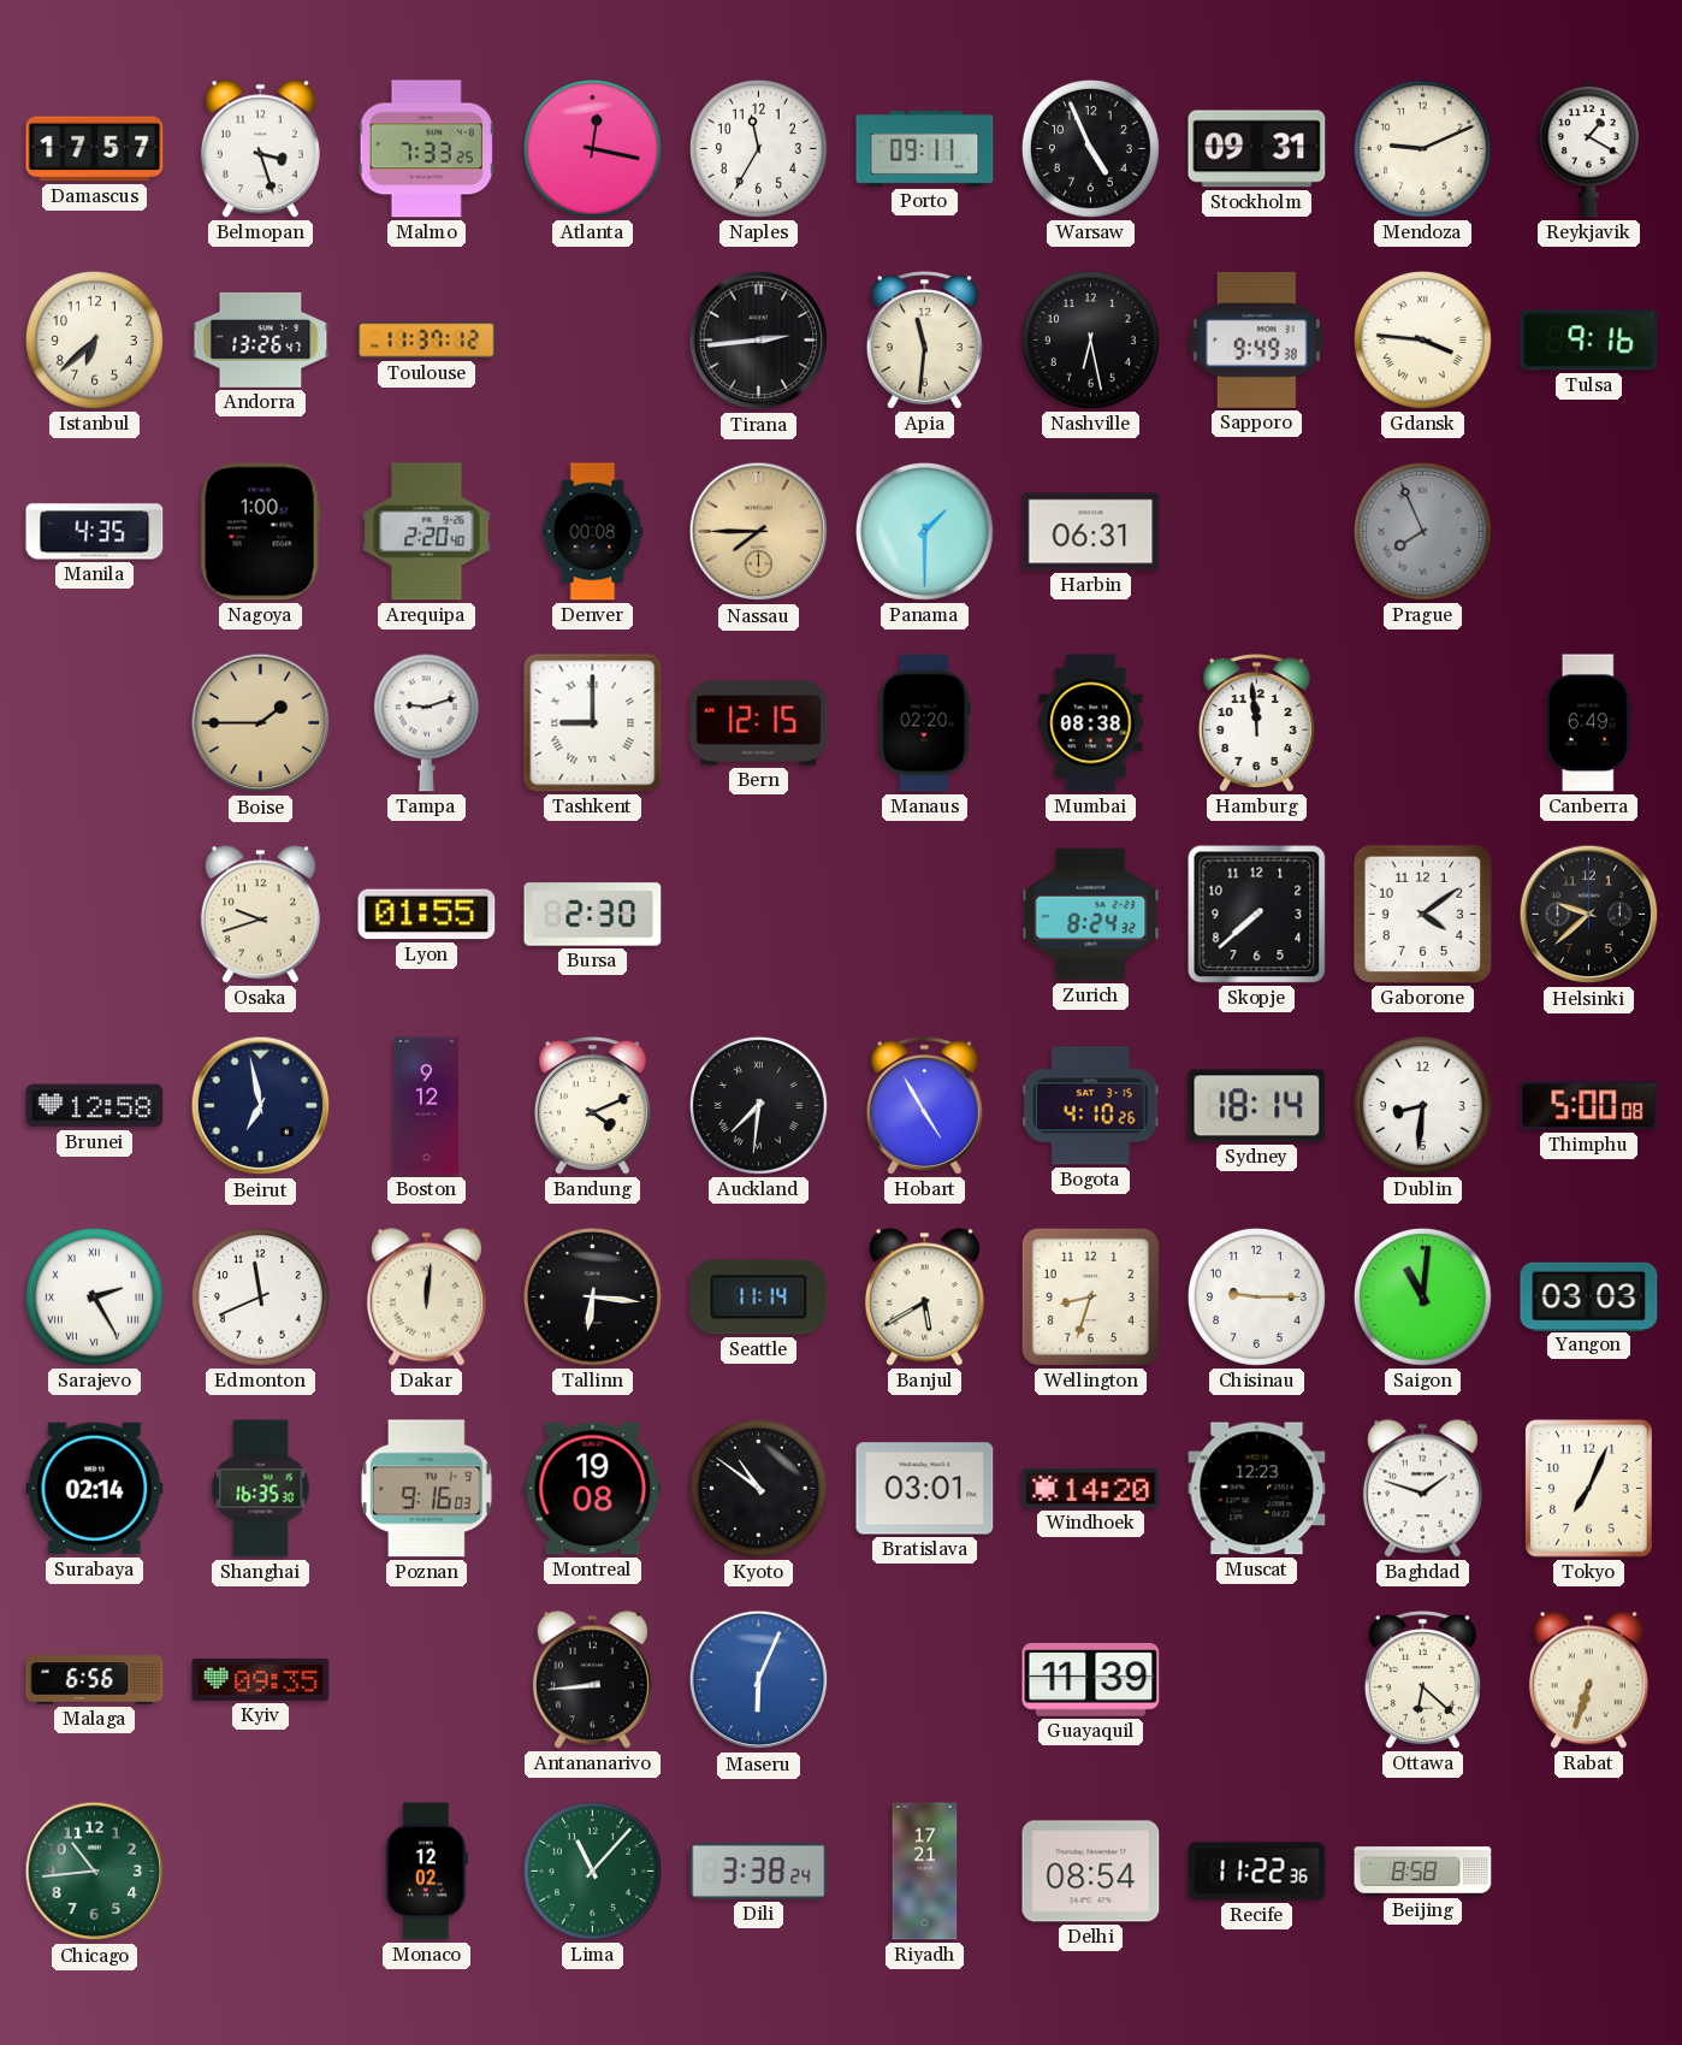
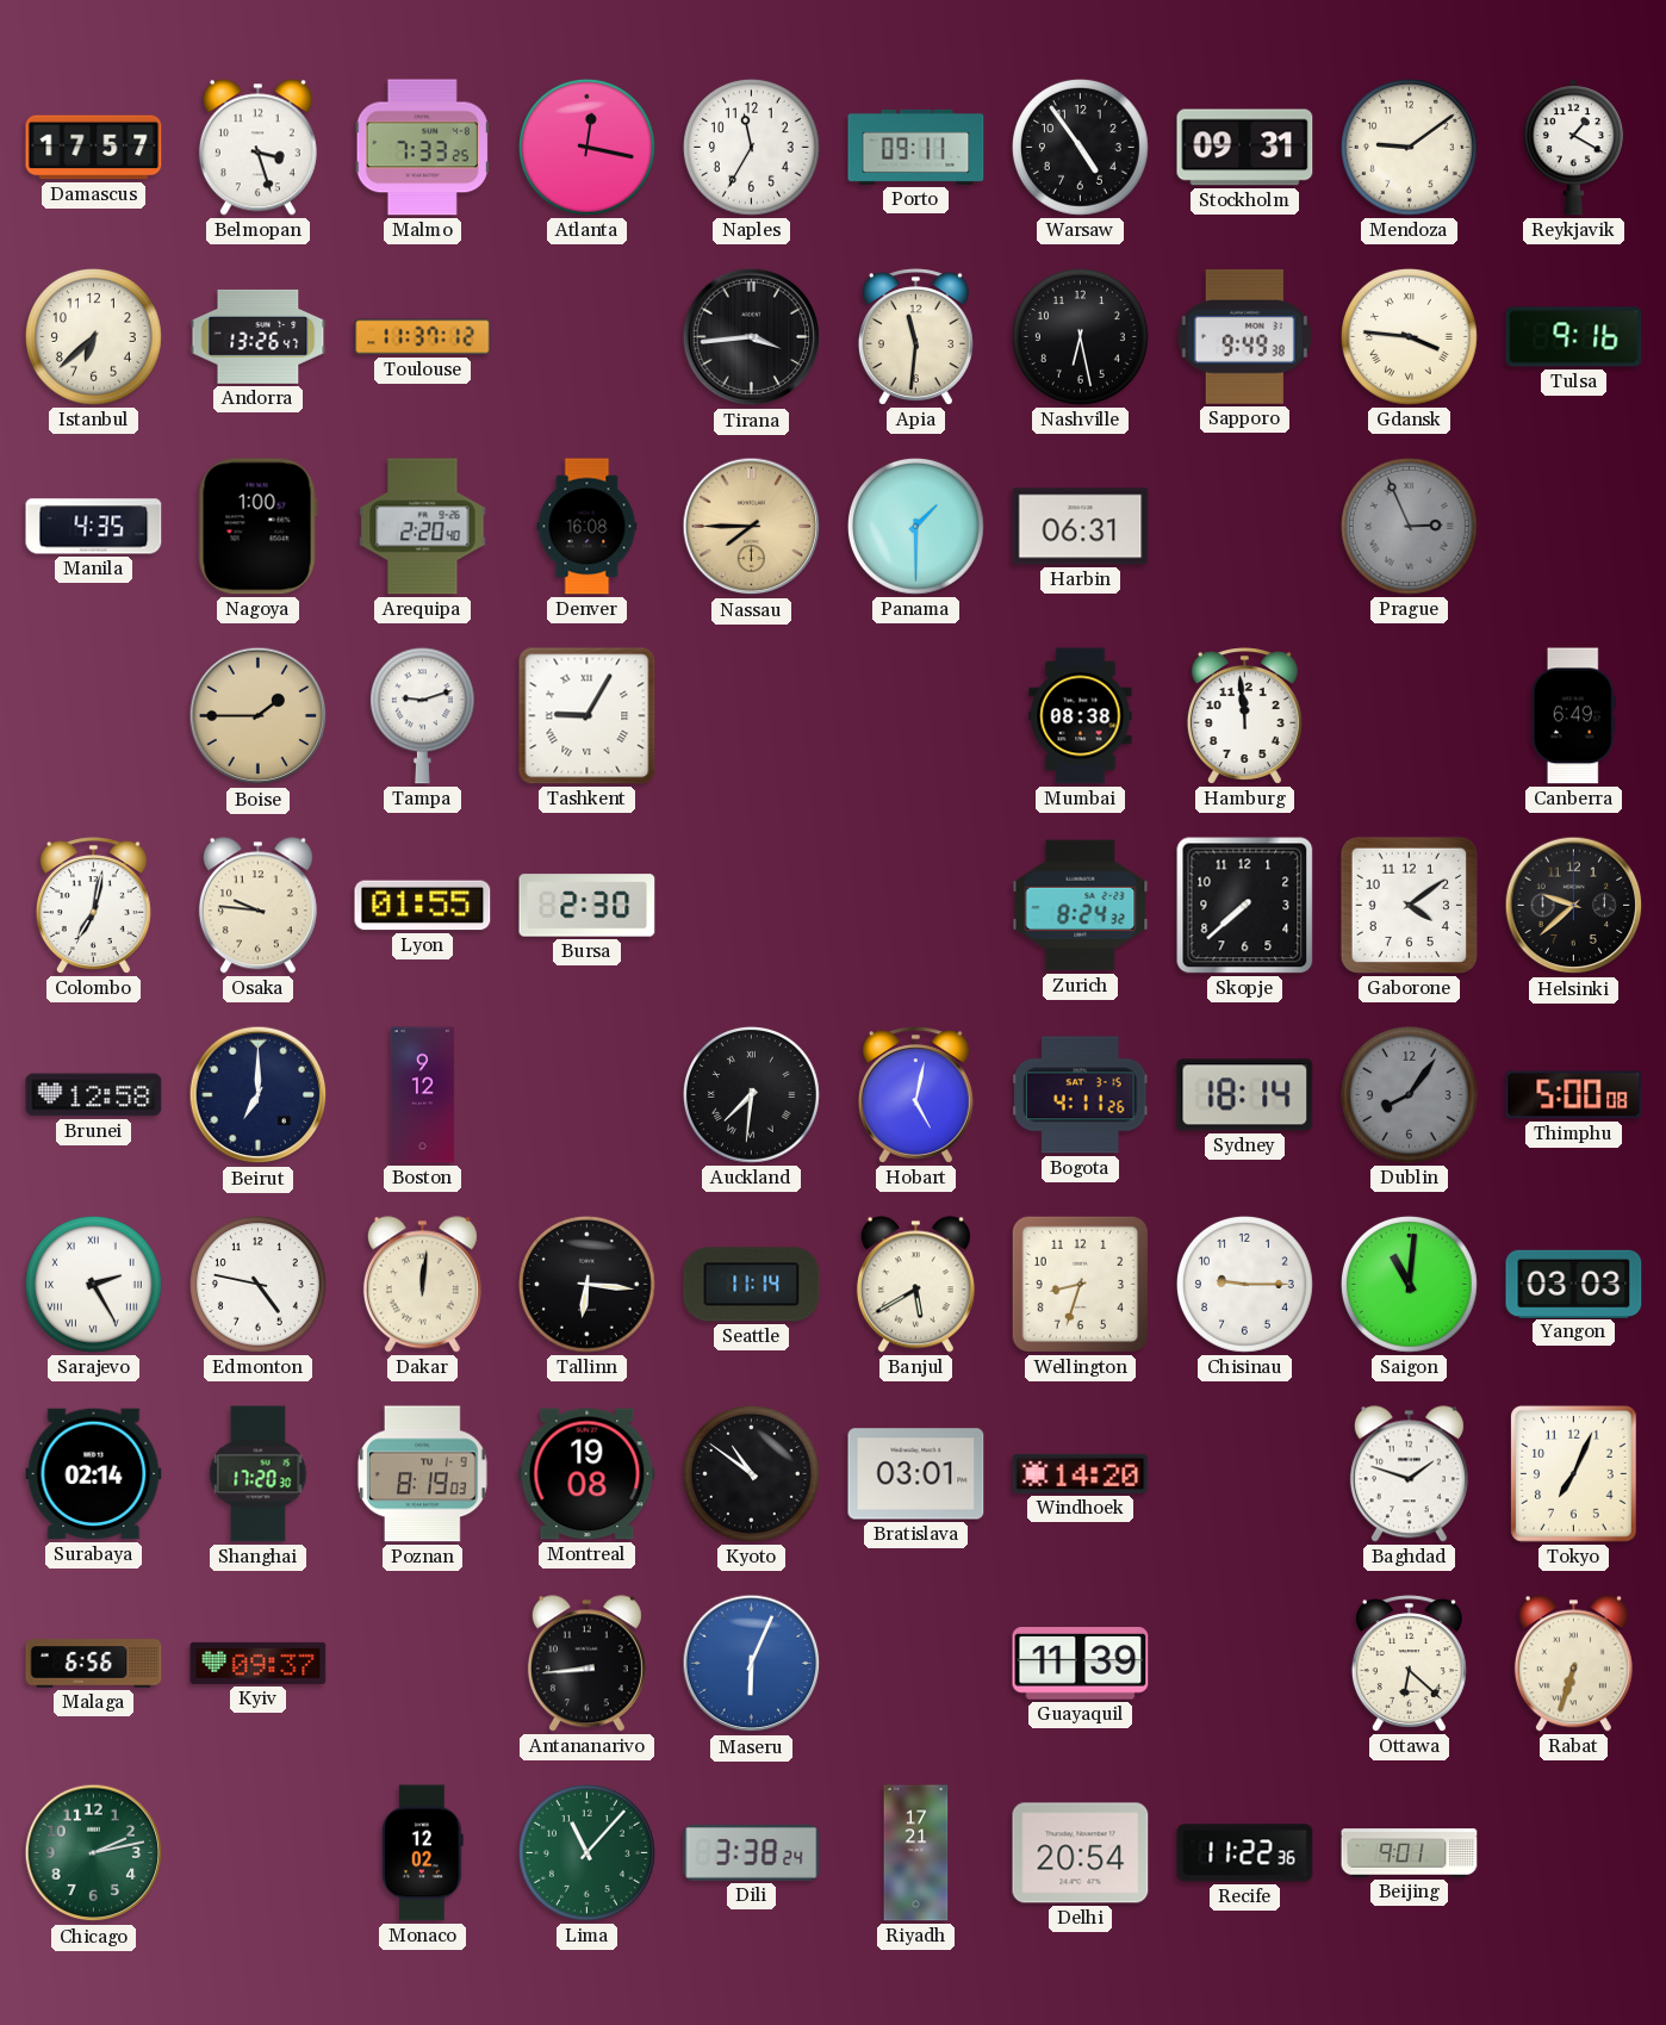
Warsaw: 4:56 -> 4:54
Mendoza: 9:11 -> 9:09
Tirana: 2:44 -> 3:44
Denver: 00:08 -> 16:08
Prague: 7:56 -> 2:56
Tashkent: 9:00 -> 9:05
Bern: 12:15 -> none
Manaus: 02:20 -> none
Colombo: none -> 7:02
Osaka: 9:42 -> 9:46
Beirut: 6:58 -> 7:00
Bandung: 4:11 -> none
Hobart: 4:55 -> 5:02
Bogota: 4:10 -> 4:11
Dublin: 8:31 -> 8:06
Dublin dial: white -> grey
Edmonton: 11:41 -> 4:47
Shanghai: 16:35 -> 17:20
Poznan: 9:16 -> 8:19
Muscat: 12:23 -> none
Kyiv: 09:35 -> 09:37
Chicago: 10:44 -> 2:13
Delhi: 08:54 -> 20:54
Beijing: 8:58 -> 9:01
